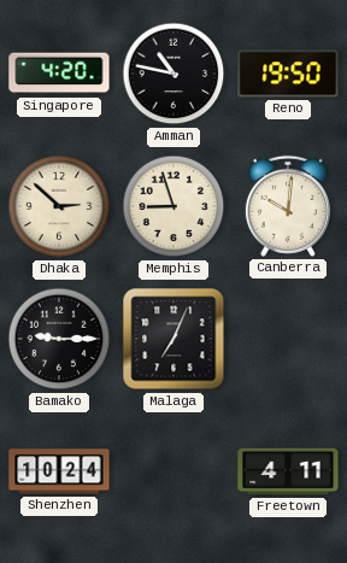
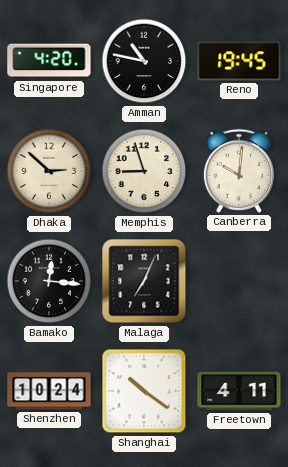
Reno: 19:50 -> 19:45
Bamako: 9:15 -> 12:16
Shanghai: none -> 10:21
